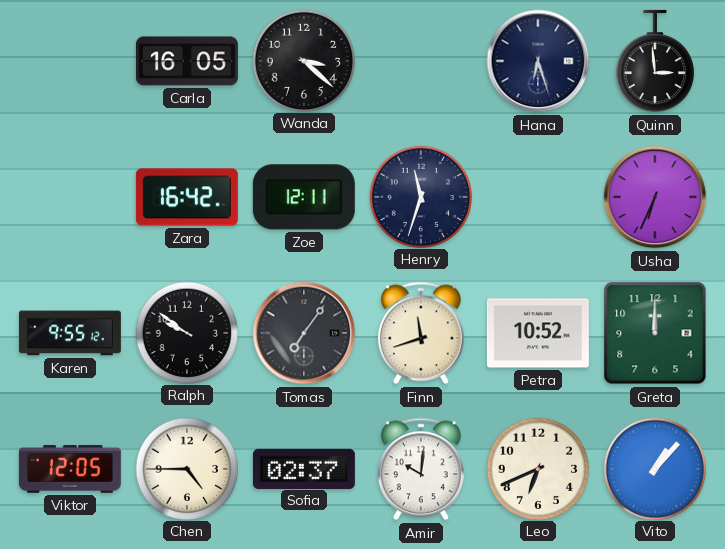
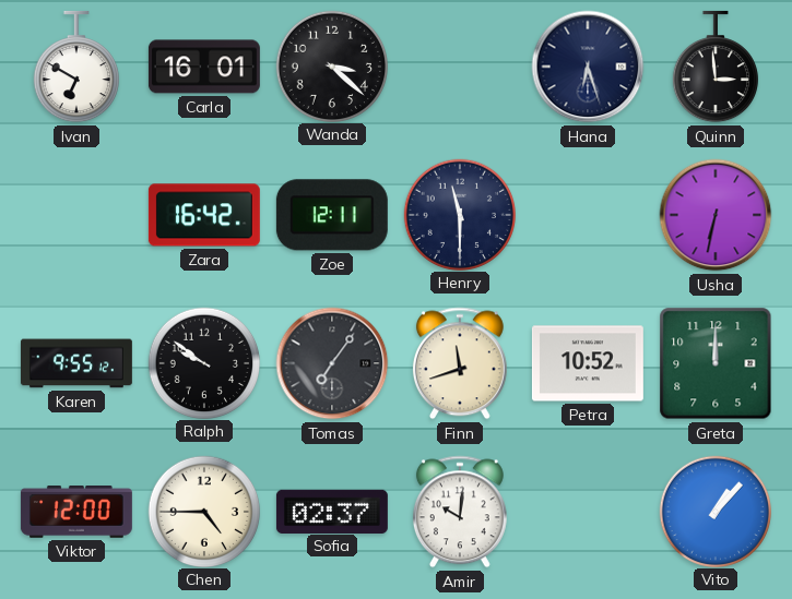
Ivan: none -> 6:50
Carla: 16:05 -> 16:01
Henry: 11:33 -> 11:30
Usha: 6:34 -> 6:32
Viktor: 12:05 -> 12:00
Leo: 6:41 -> none
